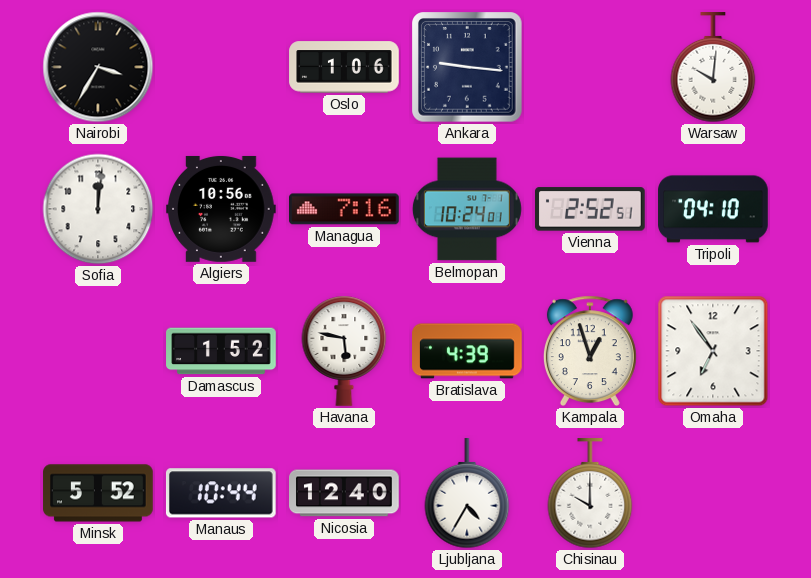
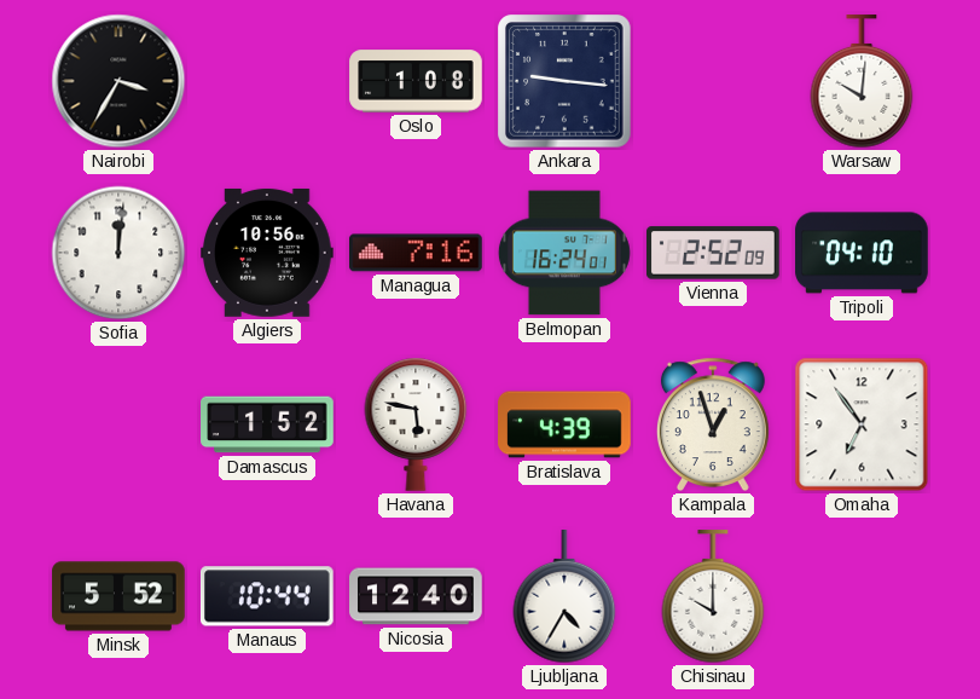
Oslo: 1:06 -> 1:08
Belmopan: 10:24 -> 16:24
Vienna: 2:52:51 -> 2:52:09
